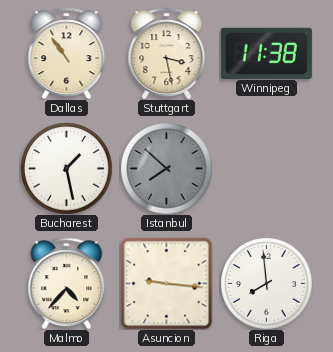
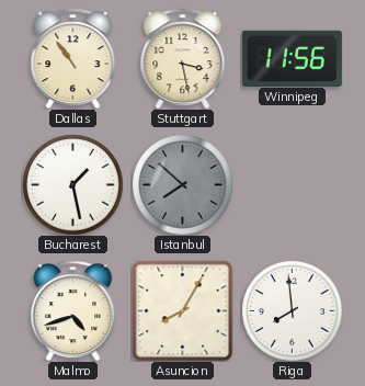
Winnipeg: 11:38 -> 11:56
Malmo: 4:37 -> 4:42
Asuncion: 9:16 -> 8:05
